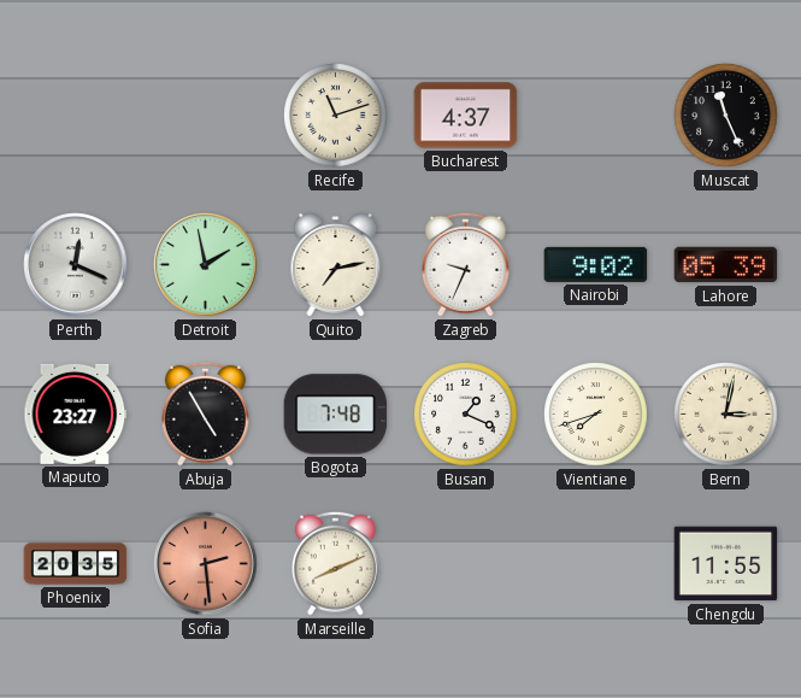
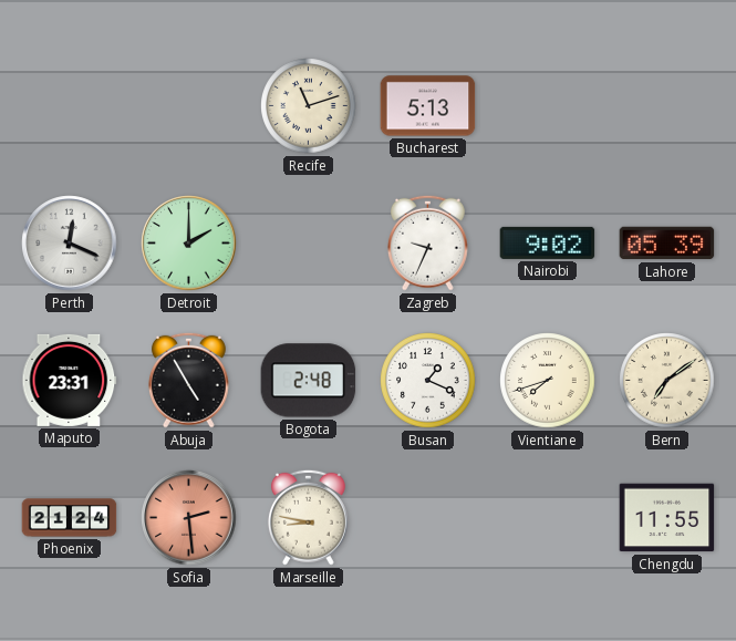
Bucharest: 4:37 -> 5:13
Muscat: 11:26 -> none
Detroit: 1:58 -> 2:00
Quito: 7:13 -> none
Maputo: 23:27 -> 23:31
Bogota: 7:48 -> 2:48
Bern: 3:02 -> 7:09
Phoenix: 20:35 -> 21:24
Marseille: 8:11 -> 8:47
